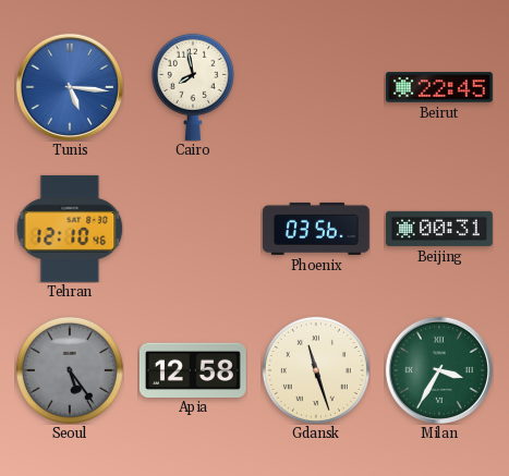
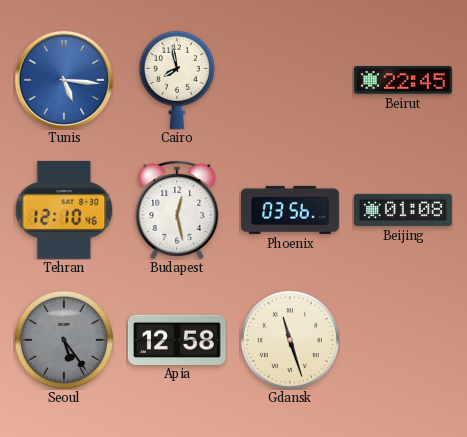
Budapest: none -> 12:28
Beijing: 00:31 -> 01:08
Milan: 3:35 -> none
